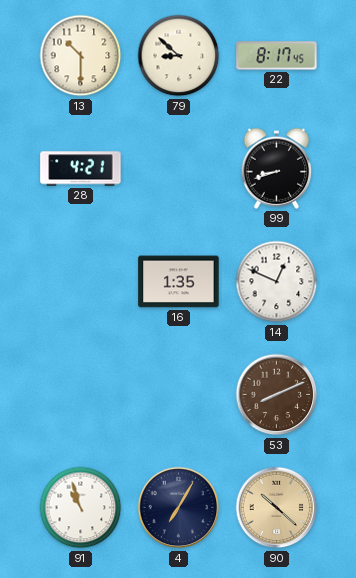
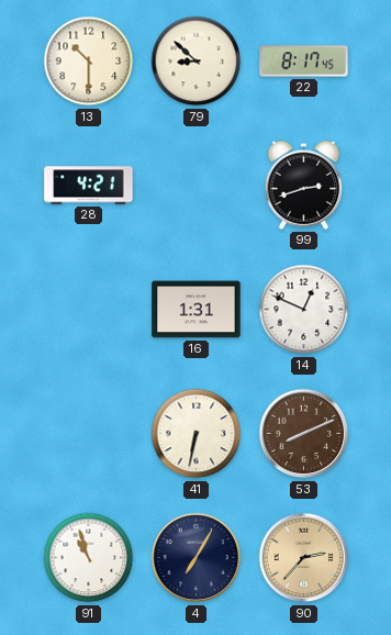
99: 8:42 -> 2:42
16: 1:35 -> 1:31
41: none -> 6:32
90: 10:22 -> 2:37
